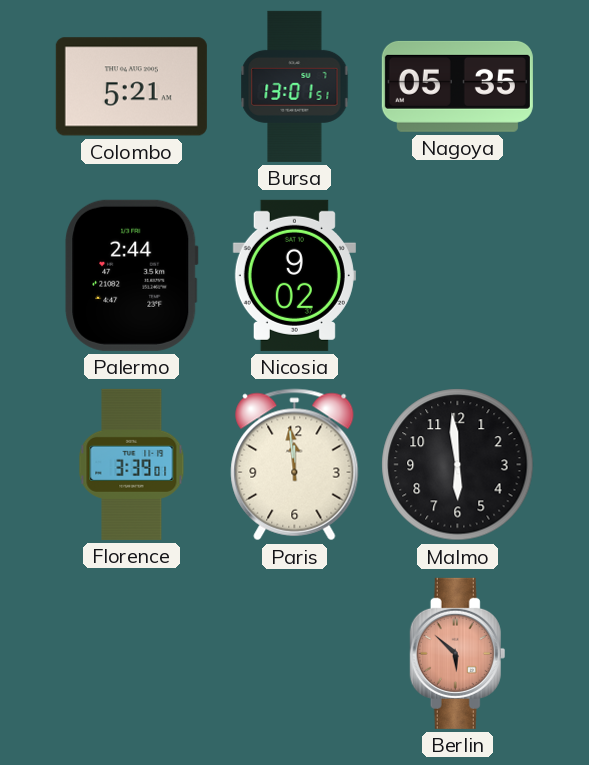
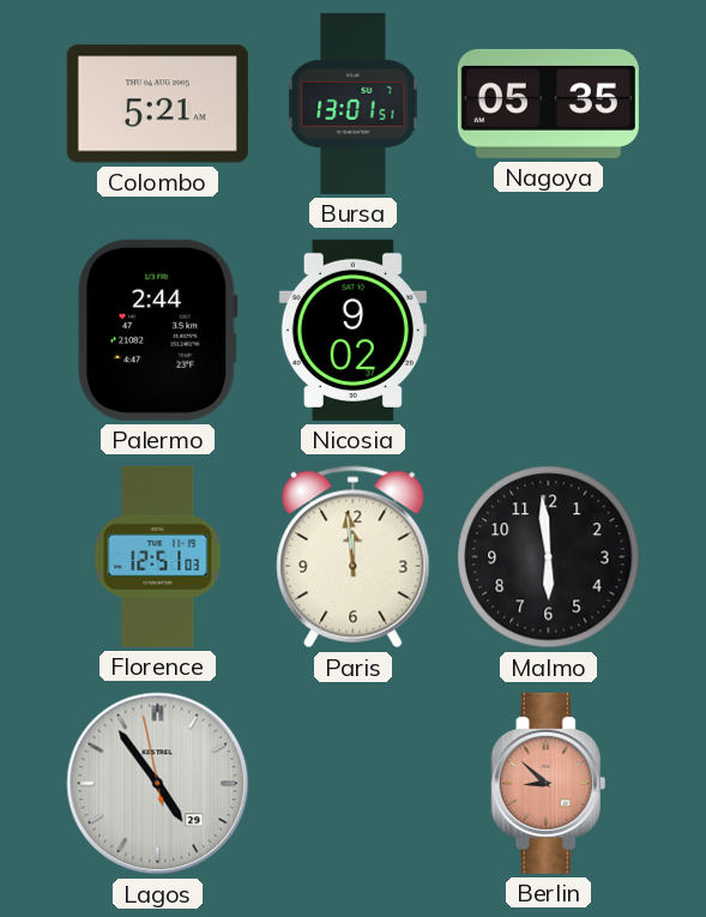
Florence: 3:39 -> 12:51
Lagos: none -> 4:53
Berlin: 5:52 -> 8:52
